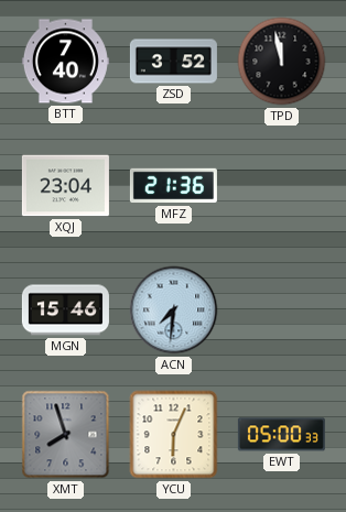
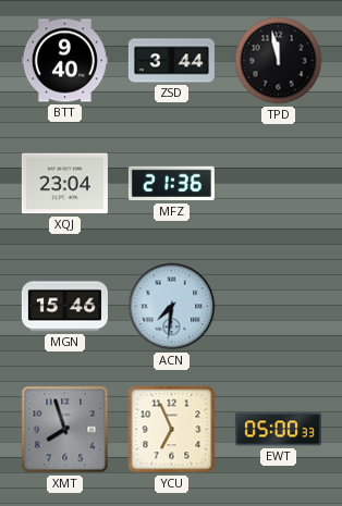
BTT: 7:40 -> 9:40
ZSD: 3:52 -> 3:44
YCU: 6:04 -> 6:56
